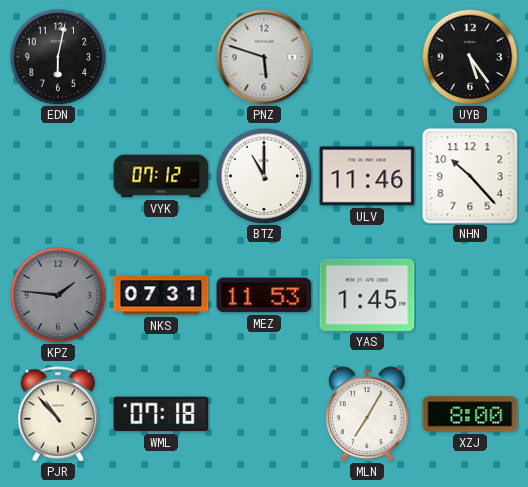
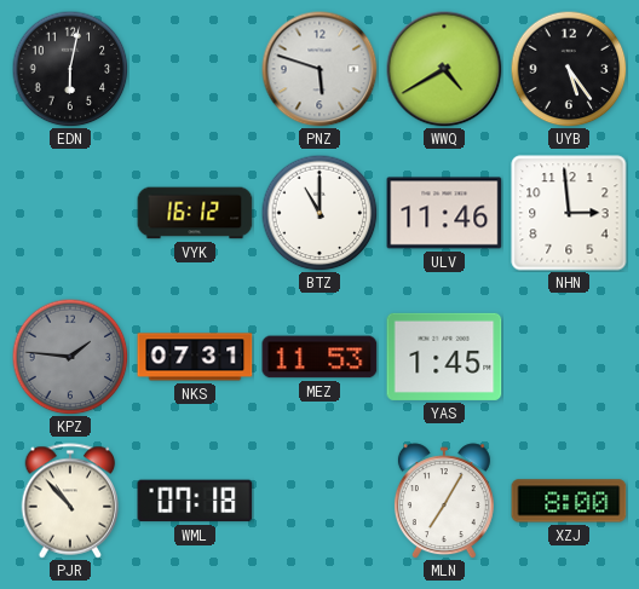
WWQ: none -> 4:40
VYK: 07:12 -> 16:12
NHN: 10:23 -> 2:59
